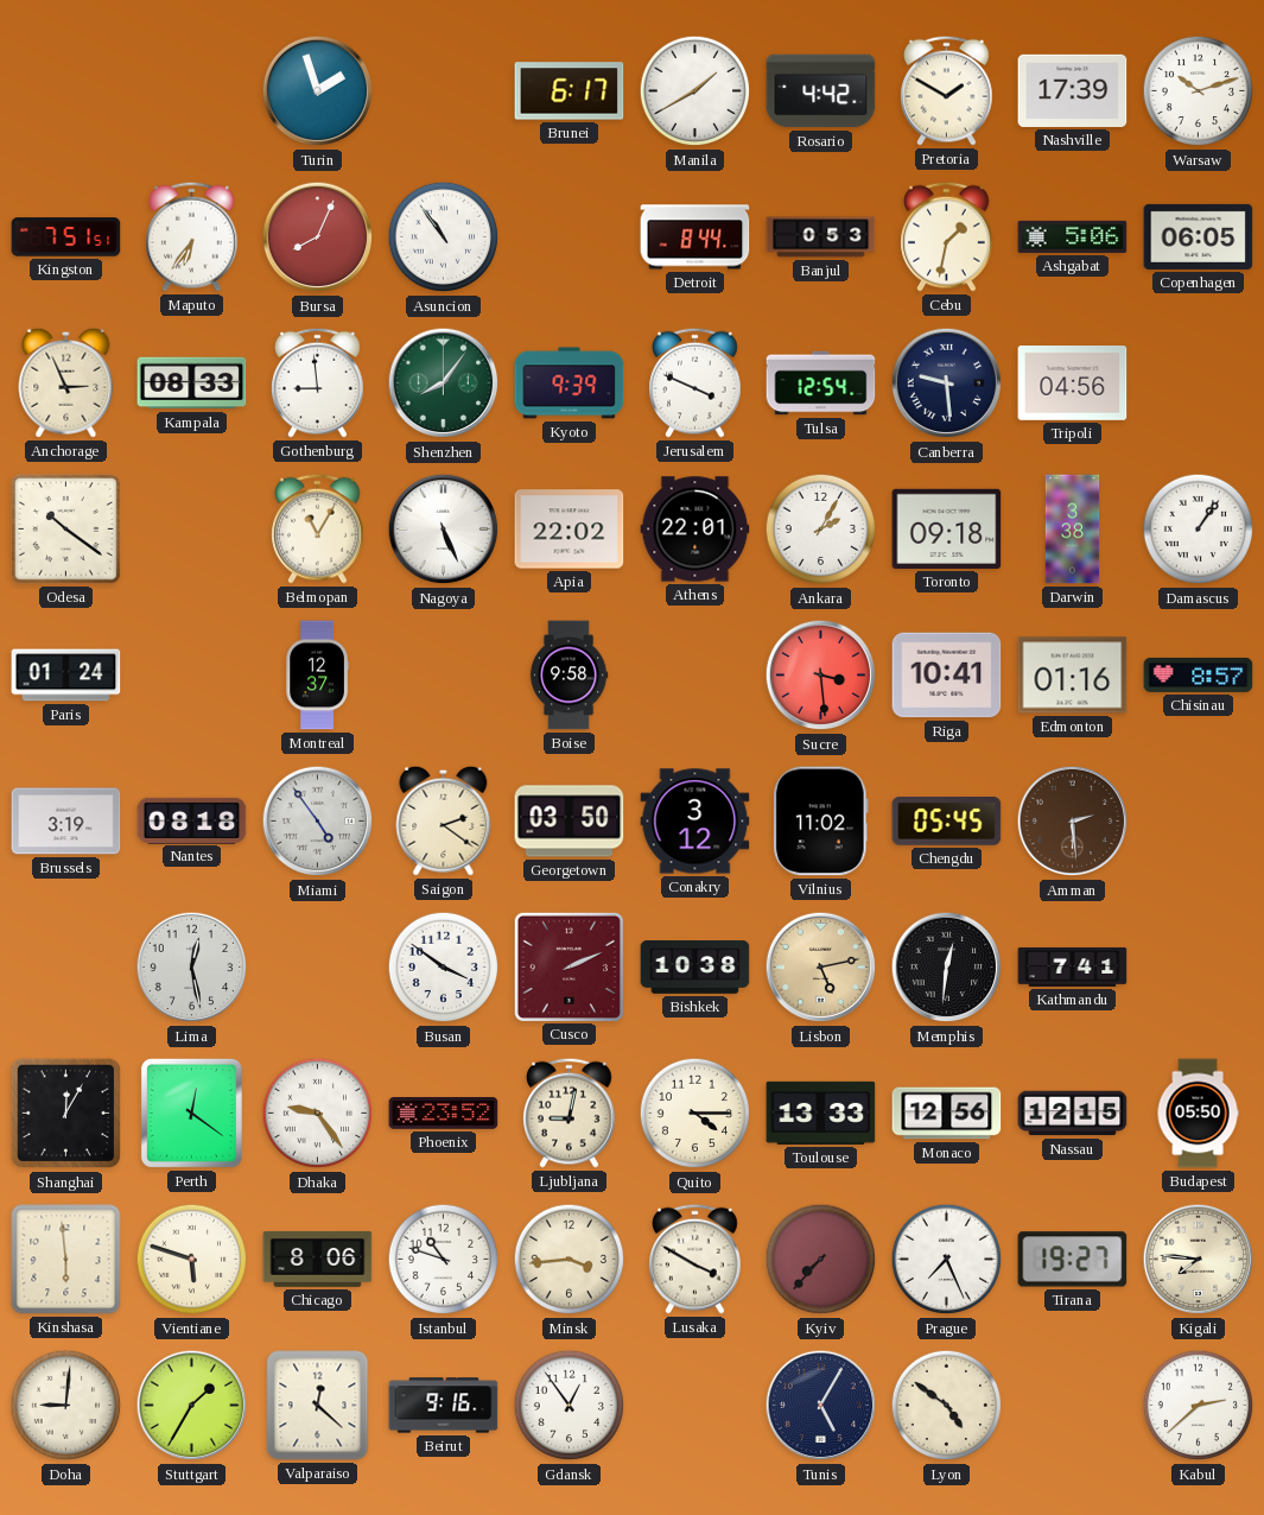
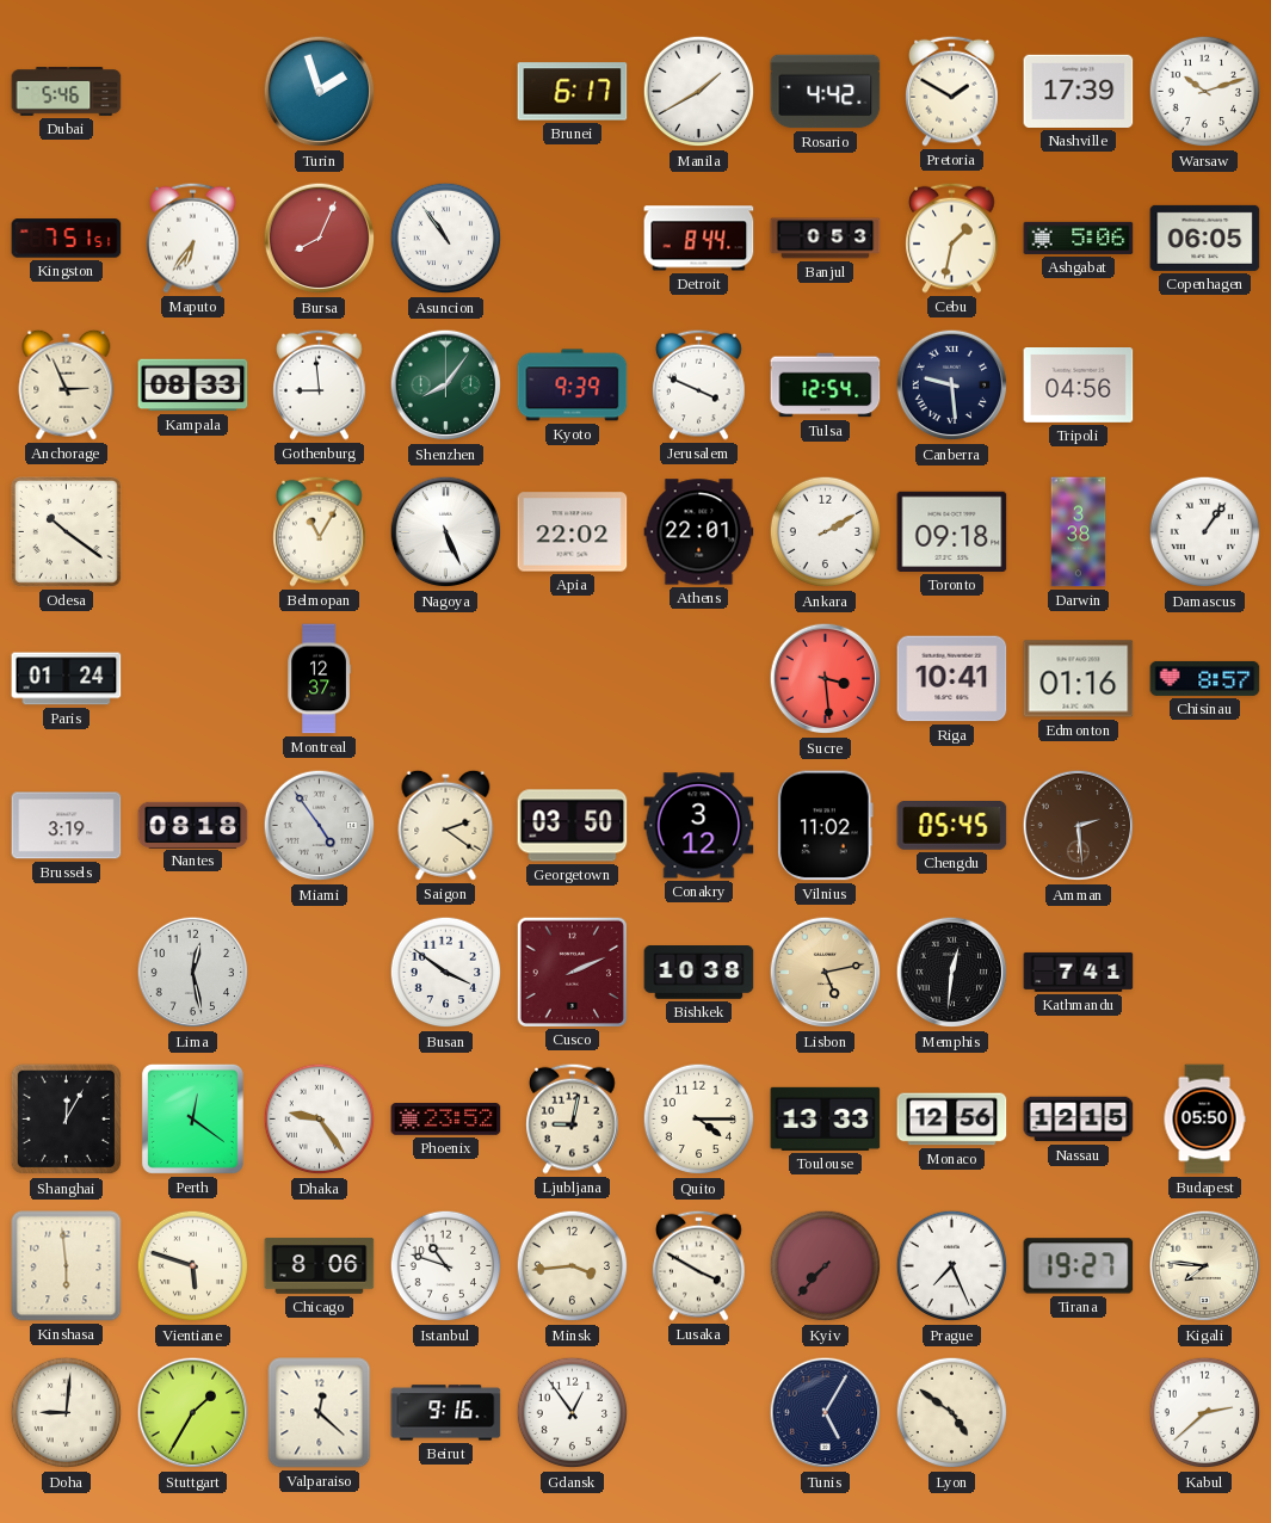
Dubai: none -> 5:46
Ankara: 2:05 -> 2:10
Boise: 9:58 -> none
